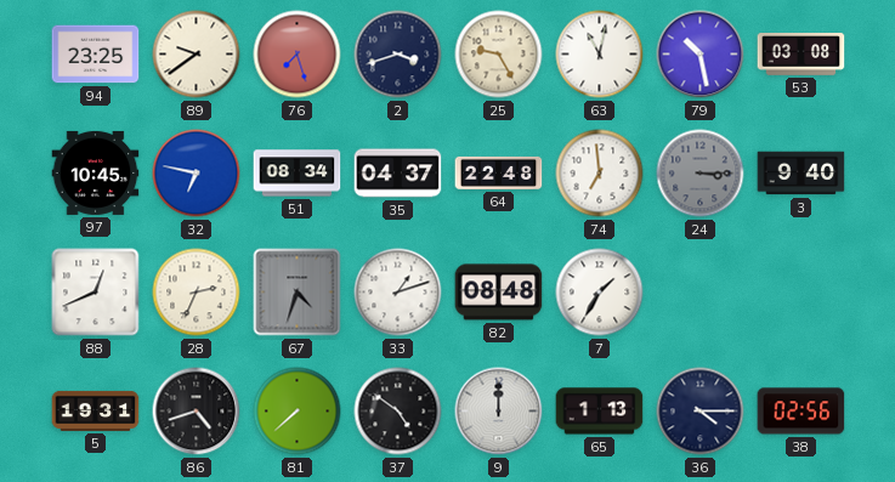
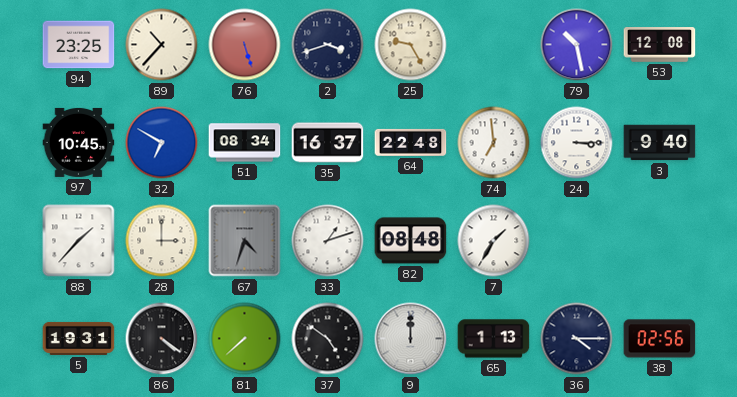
89: 9:39 -> 10:37
76: 7:27 -> 5:27
63: 11:02 -> none
53: 03:08 -> 12:08
32: 6:47 -> 6:50
35: 04:37 -> 16:37
24 dial: grey -> white
88: 12:41 -> 1:37
28: 2:34 -> 3:00
86: 4:42 -> 4:21
